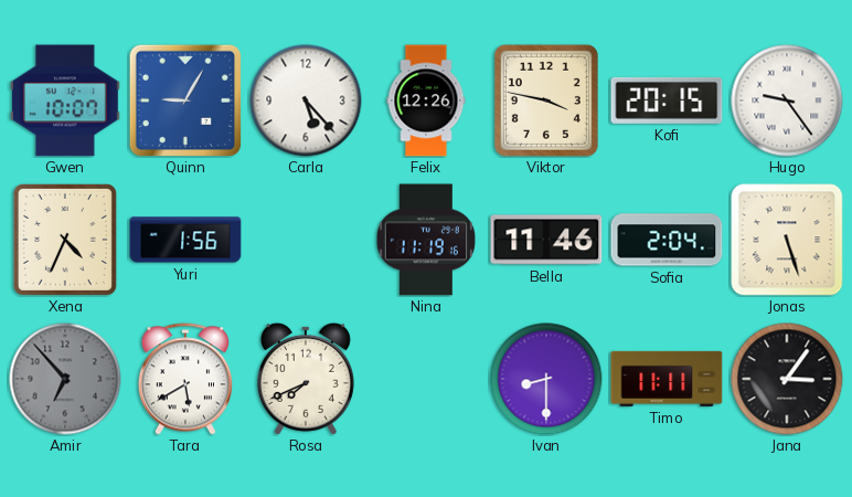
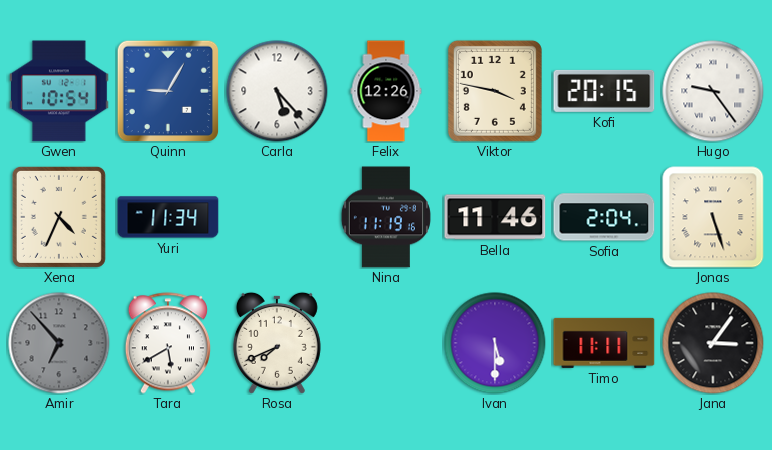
Gwen: 10:07 -> 10:54
Yuri: 1:56 -> 11:34
Ivan: 8:30 -> 5:30
